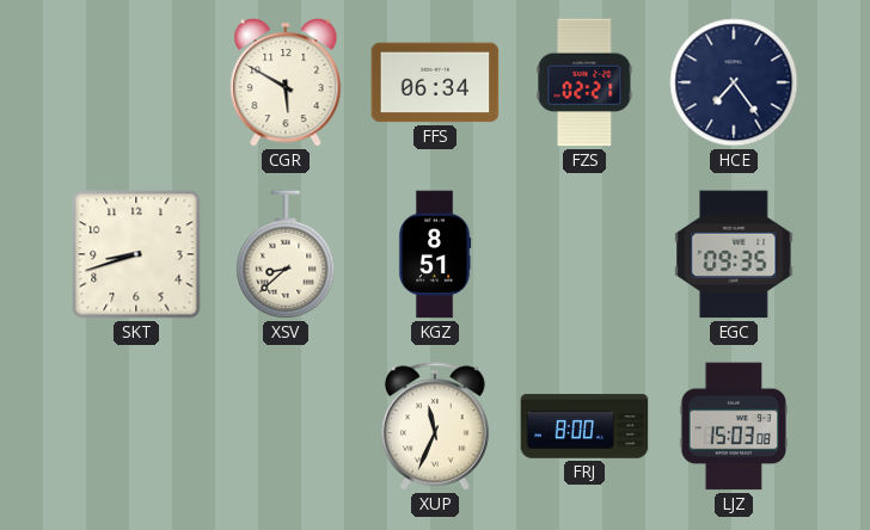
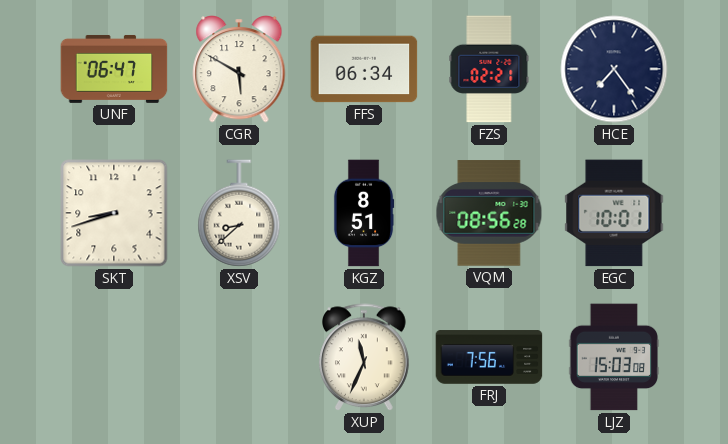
UNF: none -> 06:47
VQM: none -> 08:56
EGC: 09:35 -> 10:01
FRJ: 8:00 -> 7:56
